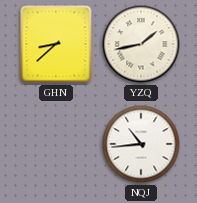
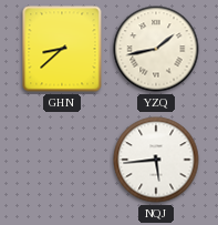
NQJ: 10:44 -> 5:44
